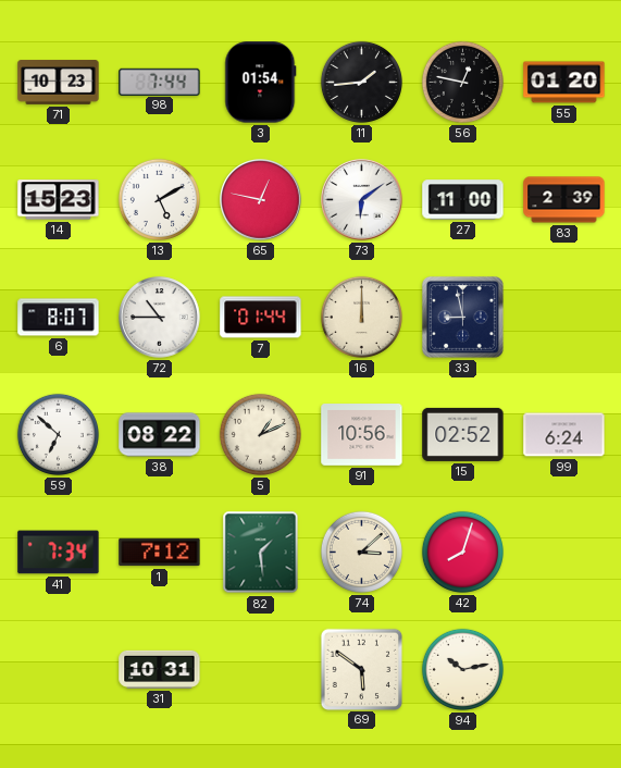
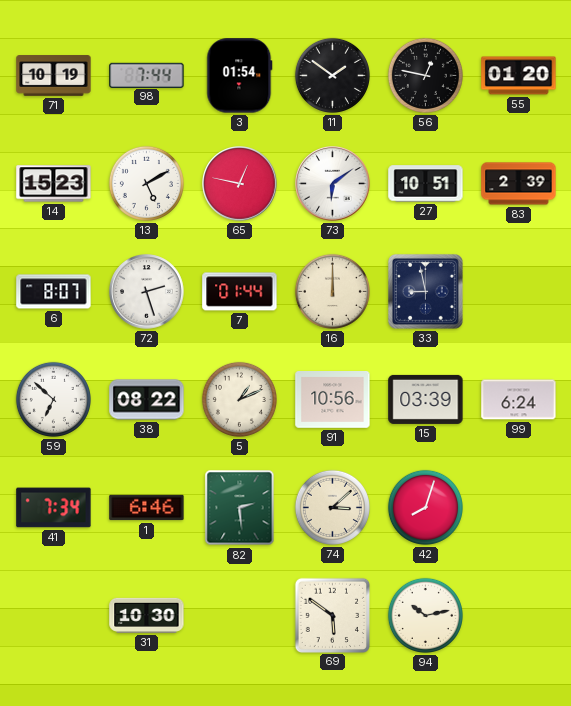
71: 10:23 -> 10:19
11: 1:44 -> 1:51
27: 11:00 -> 10:51
72: 10:45 -> 2:27
15: 02:52 -> 03:39
1: 7:12 -> 6:46
82: 1:29 -> 2:29
31: 10:31 -> 10:30
